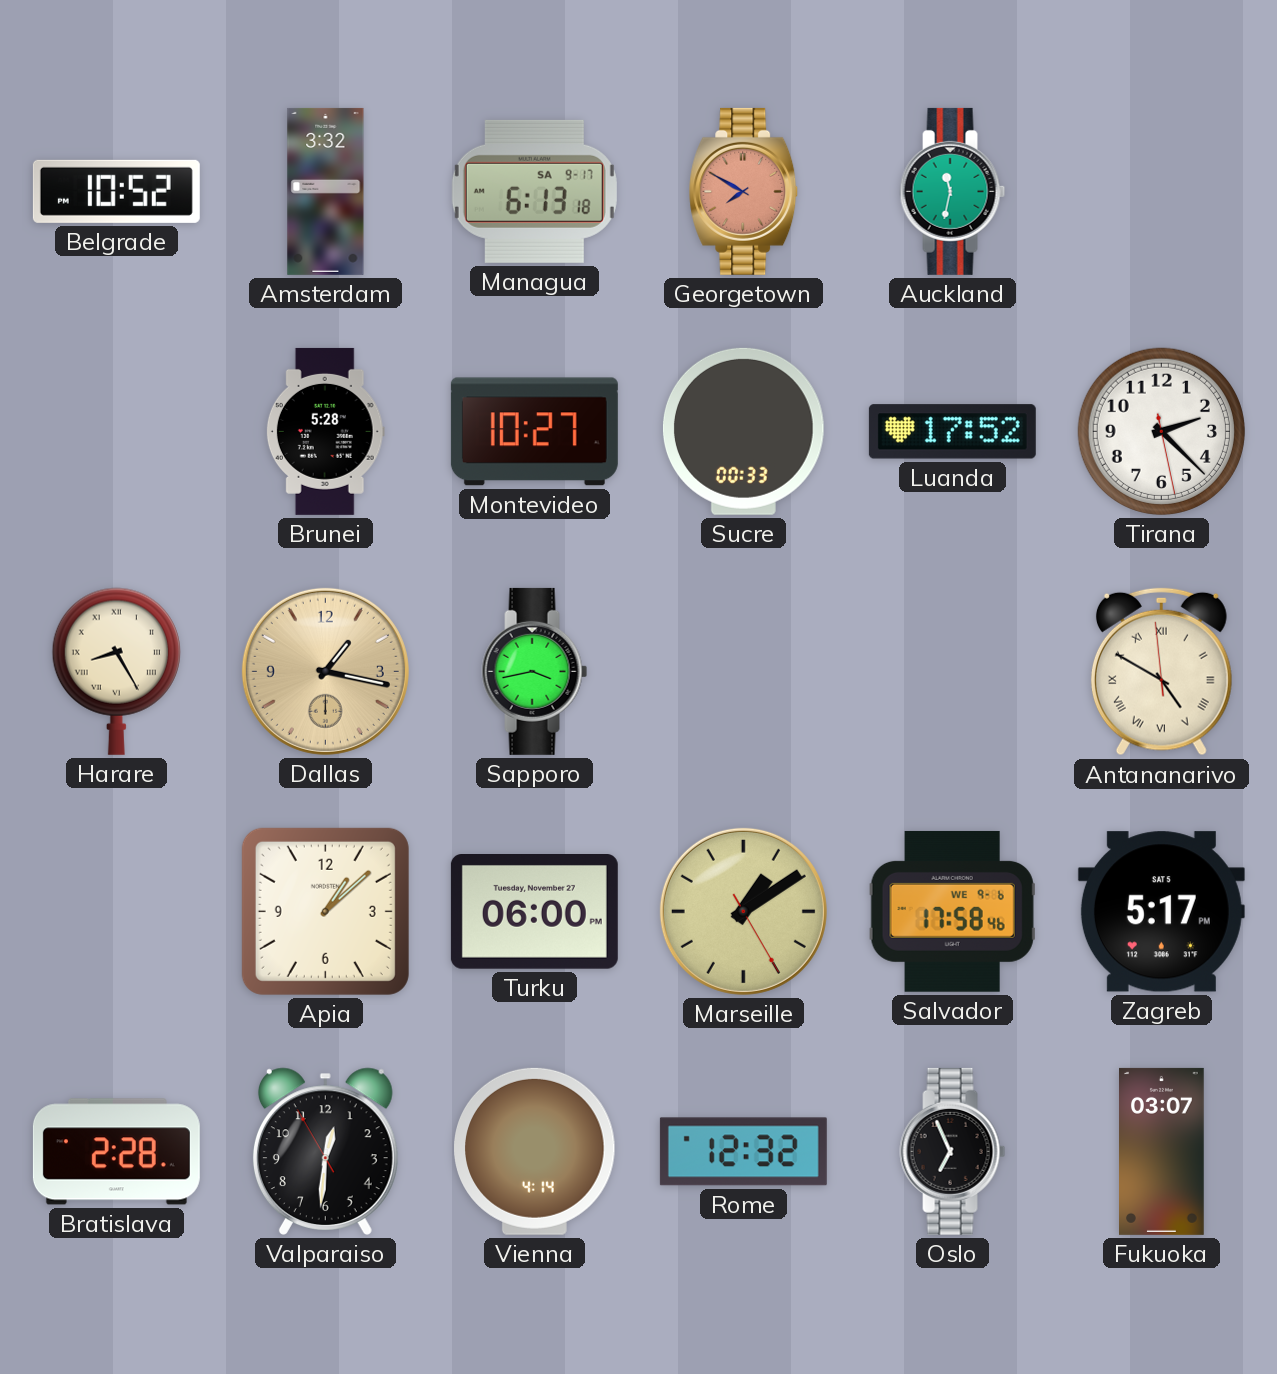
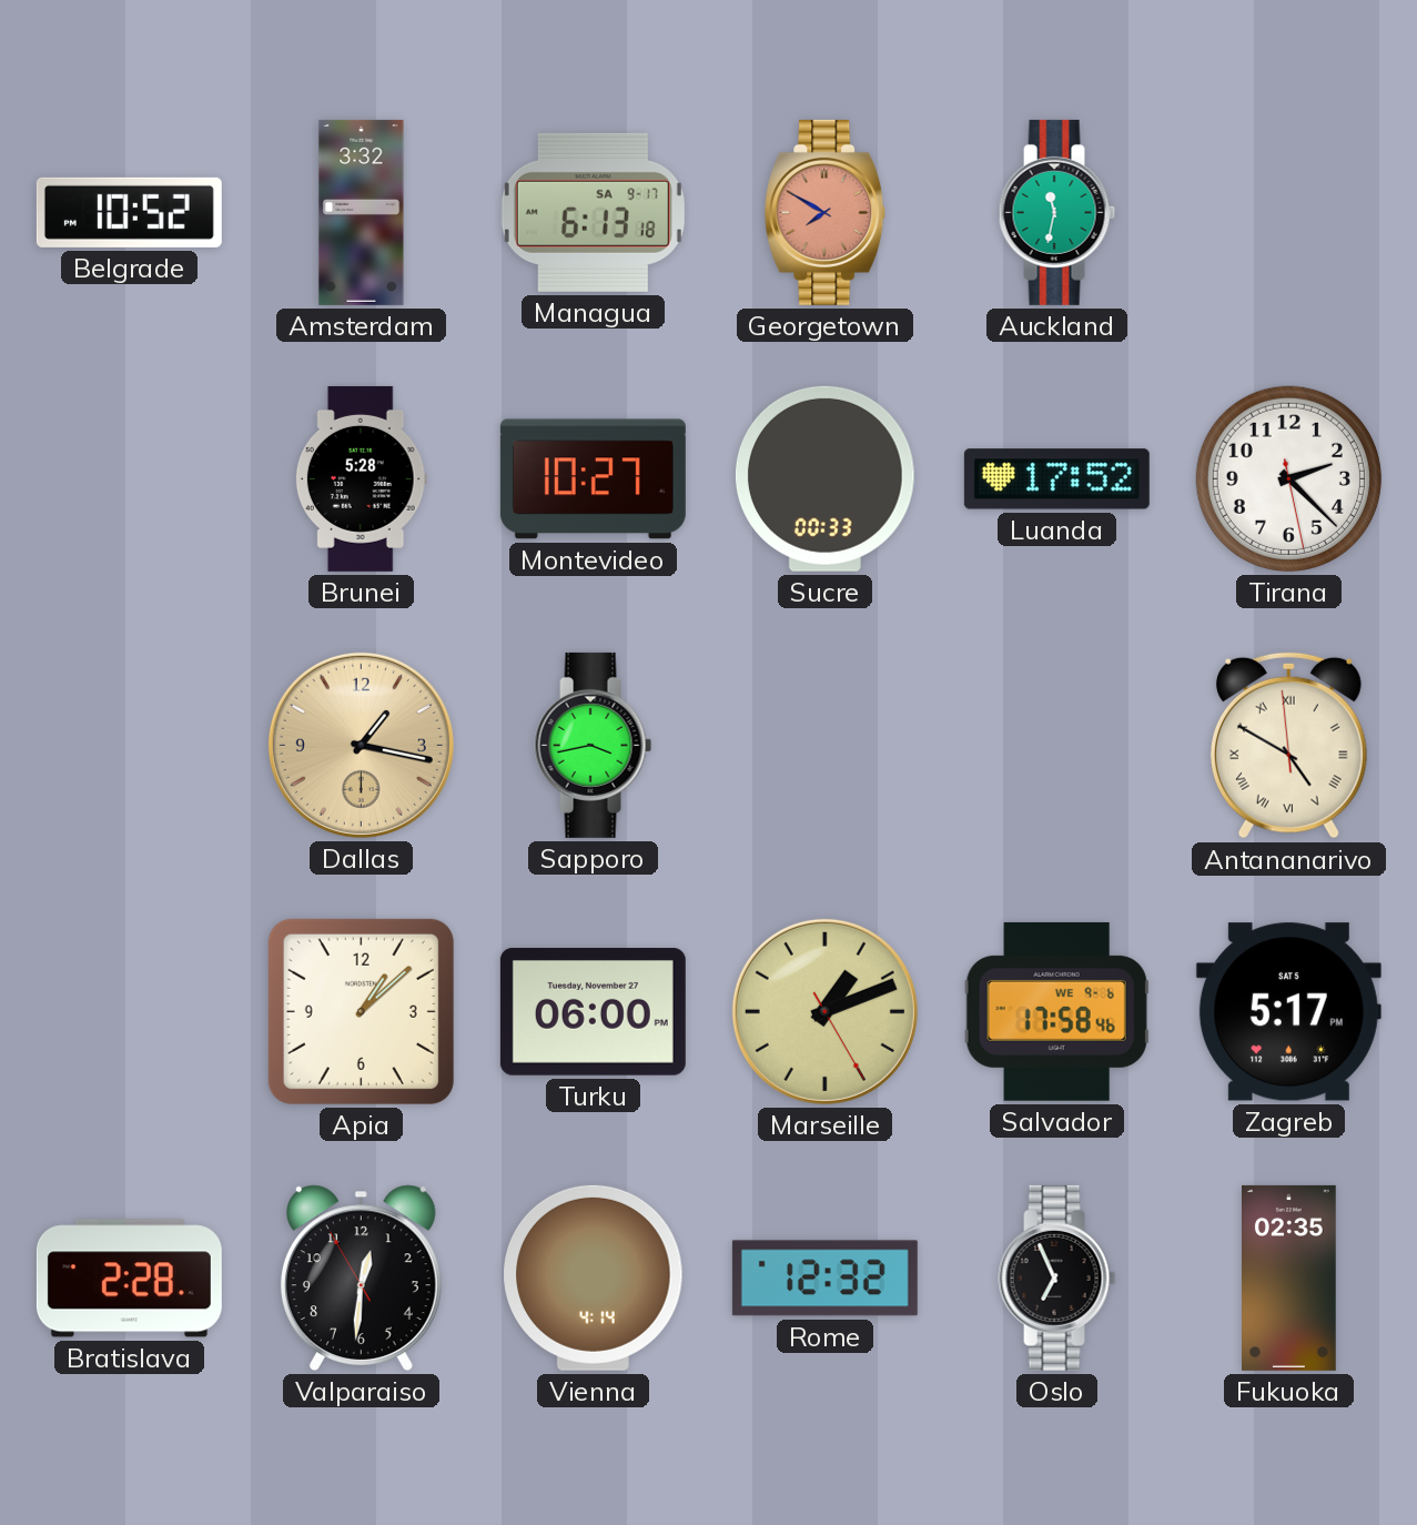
Harare: 8:25 -> none
Marseille: 1:09 -> 1:11
Fukuoka: 03:07 -> 02:35
